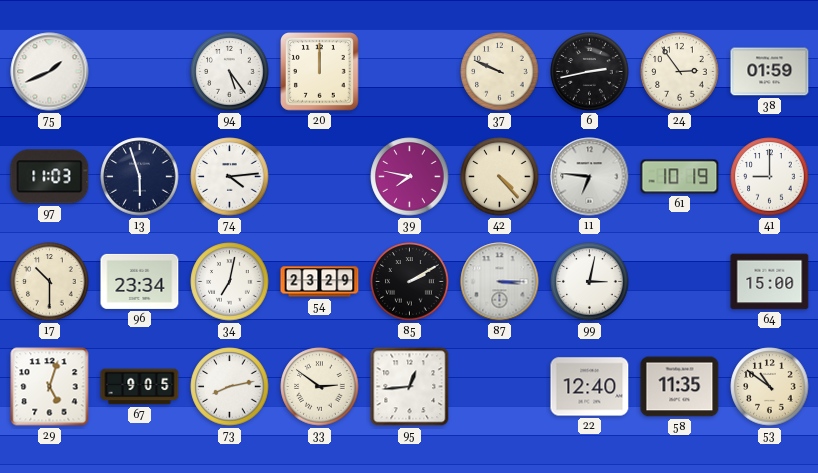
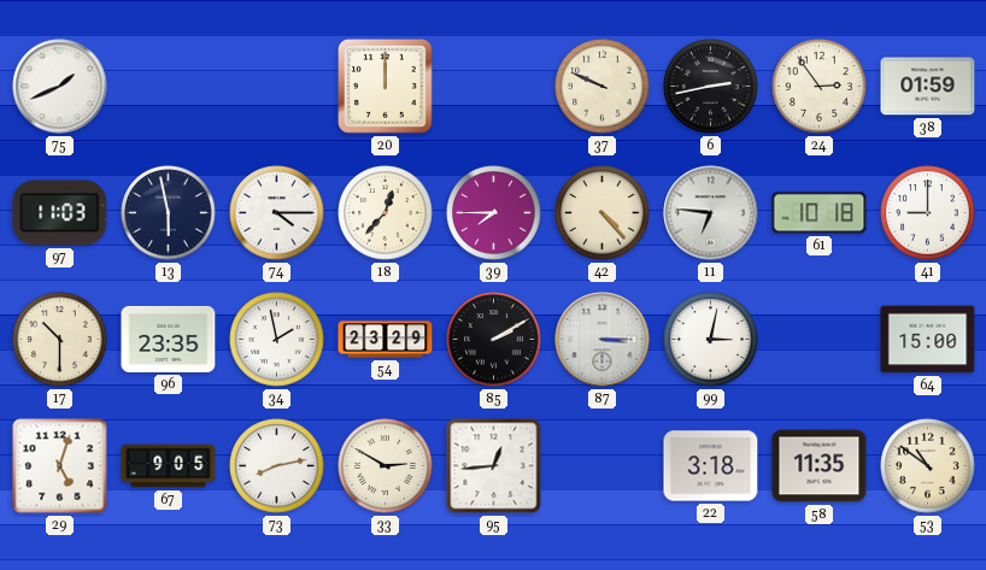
94: 5:24 -> none
13: 5:57 -> 5:58
74: 4:14 -> 4:15
18: none -> 12:37
39: 7:47 -> 7:45
61: 10:19 -> 10:18
96: 23:34 -> 23:35
34: 7:02 -> 1:58
33: 2:51 -> 2:50
22: 12:40 -> 3:18
